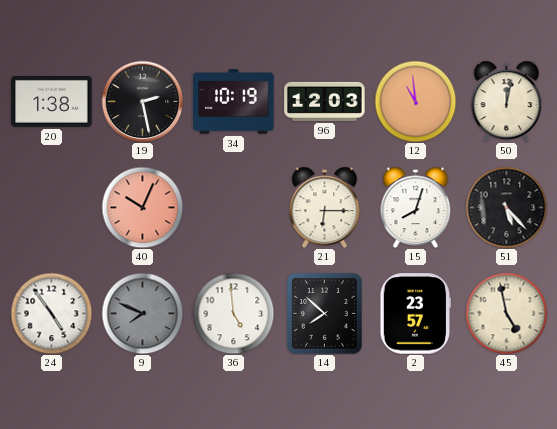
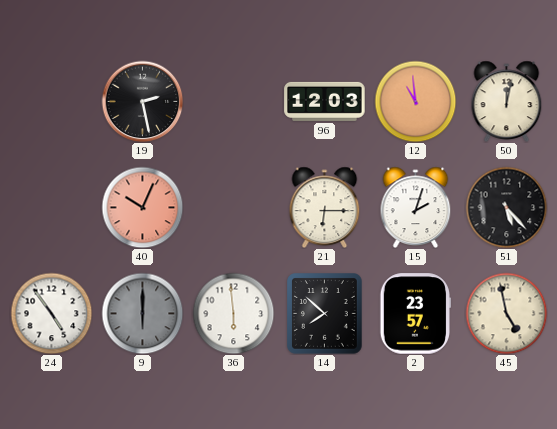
20: 1:38 -> none
34: 10:19 -> none
15: 8:03 -> 2:03
9: 7:49 -> 6:00
36: 4:59 -> 5:59
